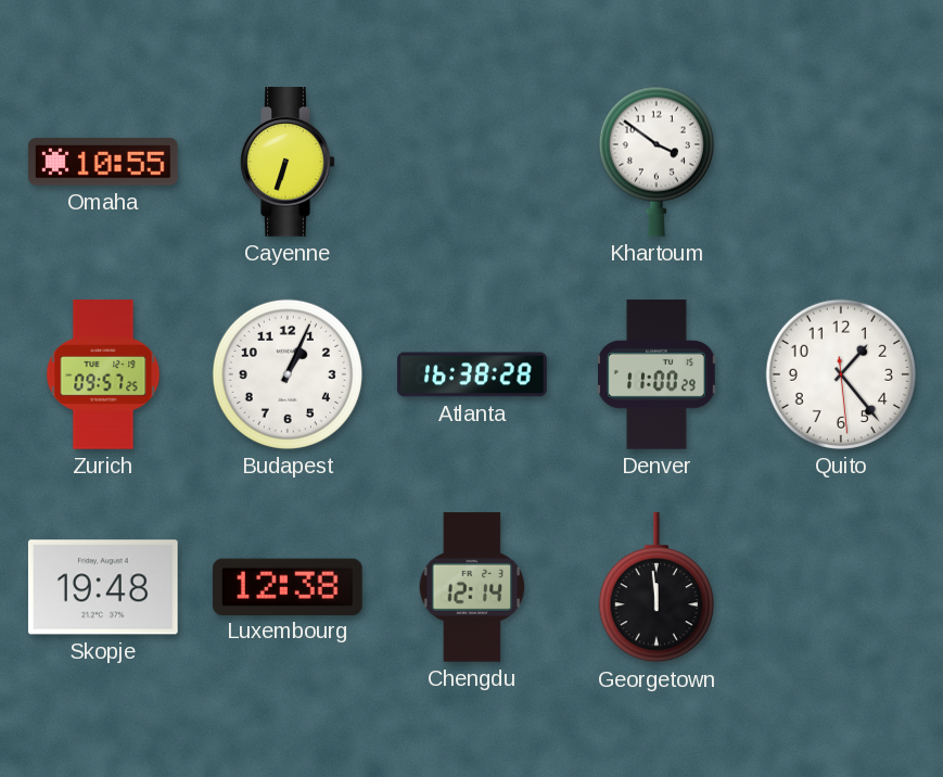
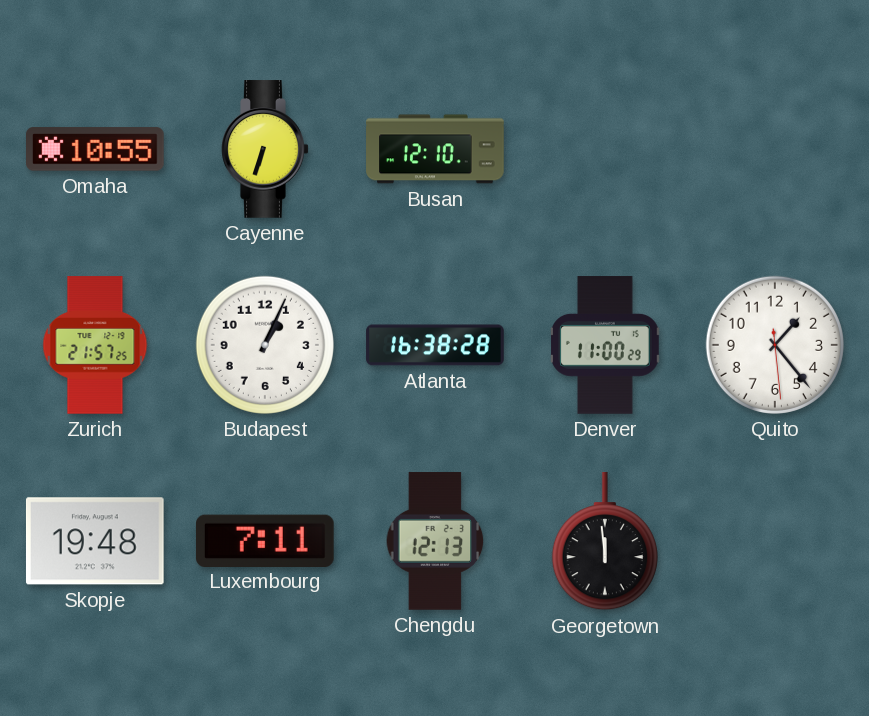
Busan: none -> 12:10
Khartoum: 3:51 -> none
Zurich: 09:57 -> 21:57
Luxembourg: 12:38 -> 7:11
Chengdu: 12:14 -> 12:13
